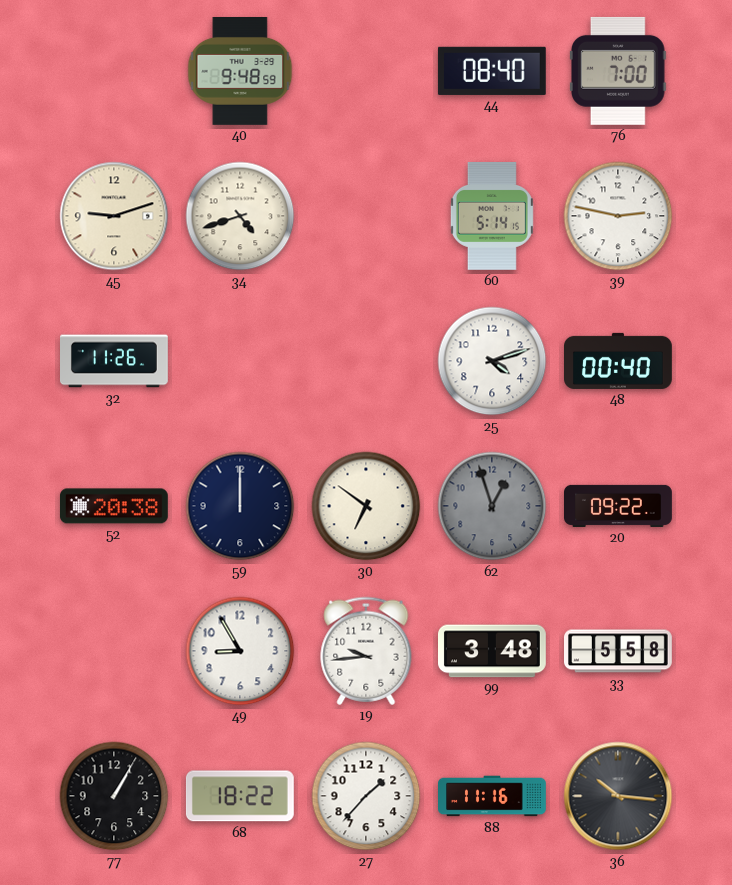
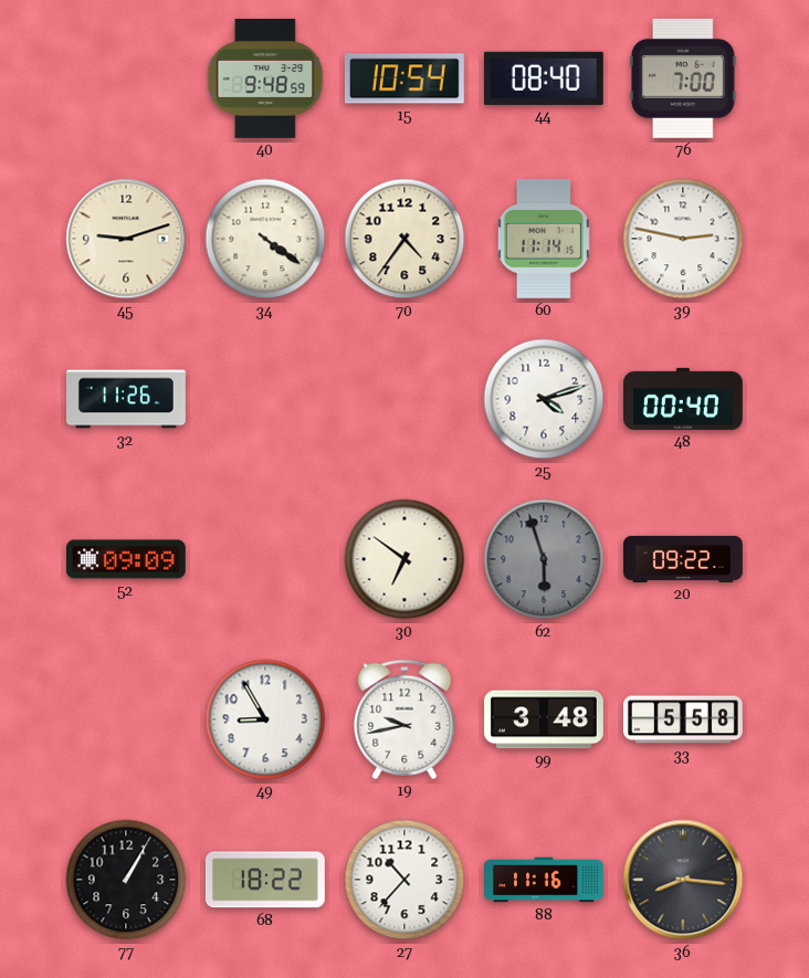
15: none -> 10:54
34: 4:42 -> 4:21
70: none -> 4:36
60: 5:14 -> 11:14
52: 20:38 -> 09:09
59: 12:00 -> none
62: 12:57 -> 5:57
19: 9:44 -> 9:43
27: 1:37 -> 10:37
36: 10:16 -> 8:16
